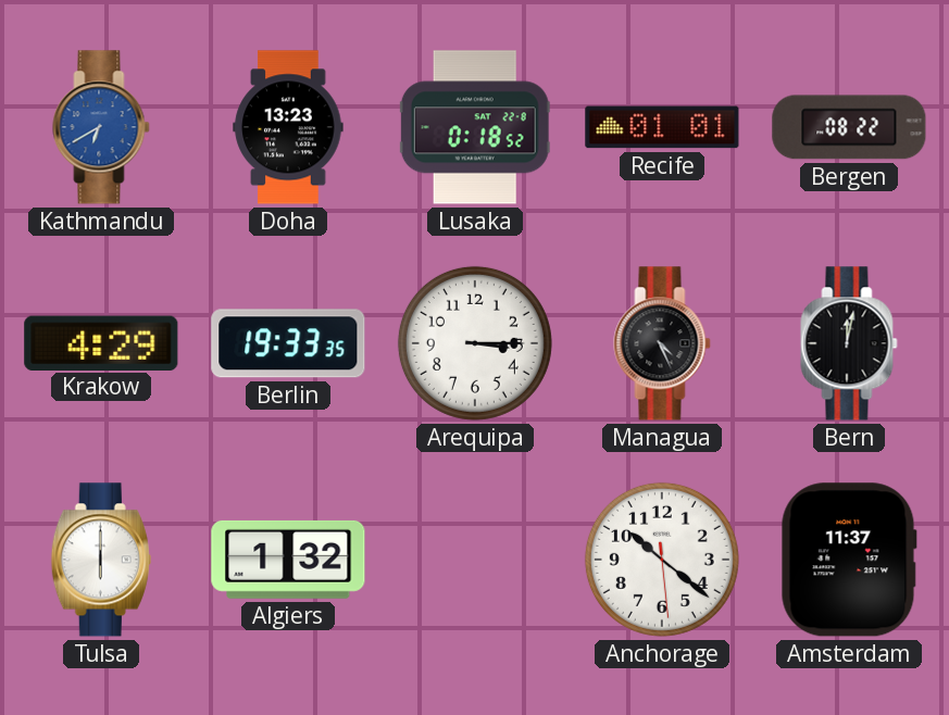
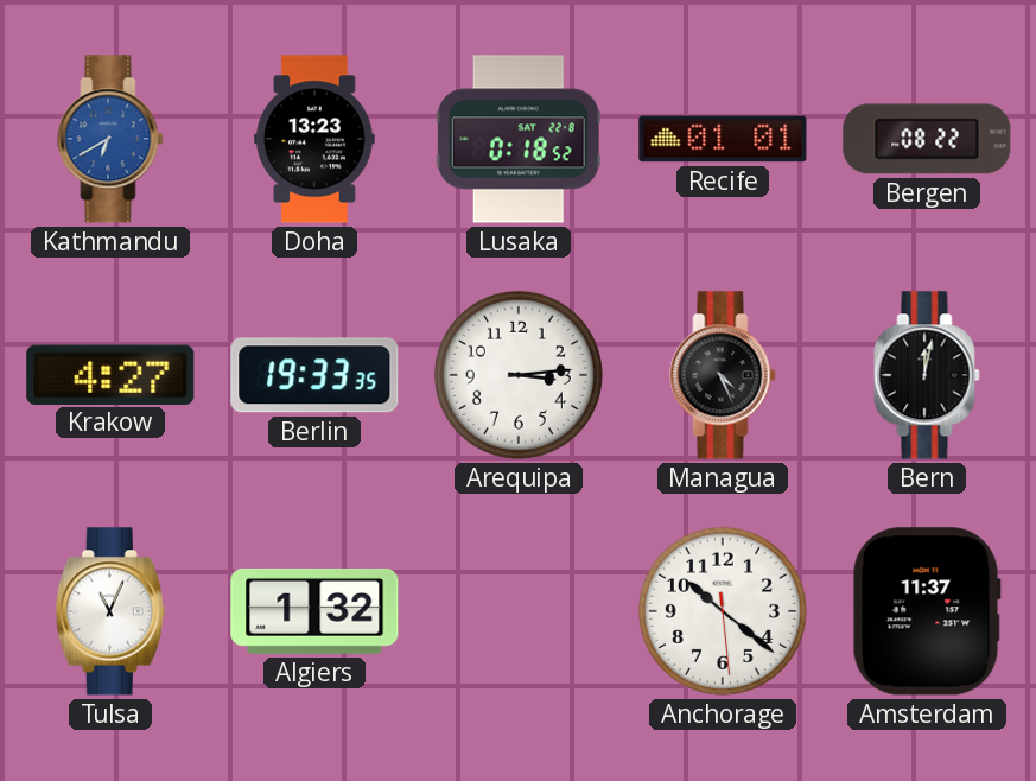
Krakow: 4:29 -> 4:27
Arequipa: 3:15 -> 3:14
Tulsa: 6:00 -> 11:04
